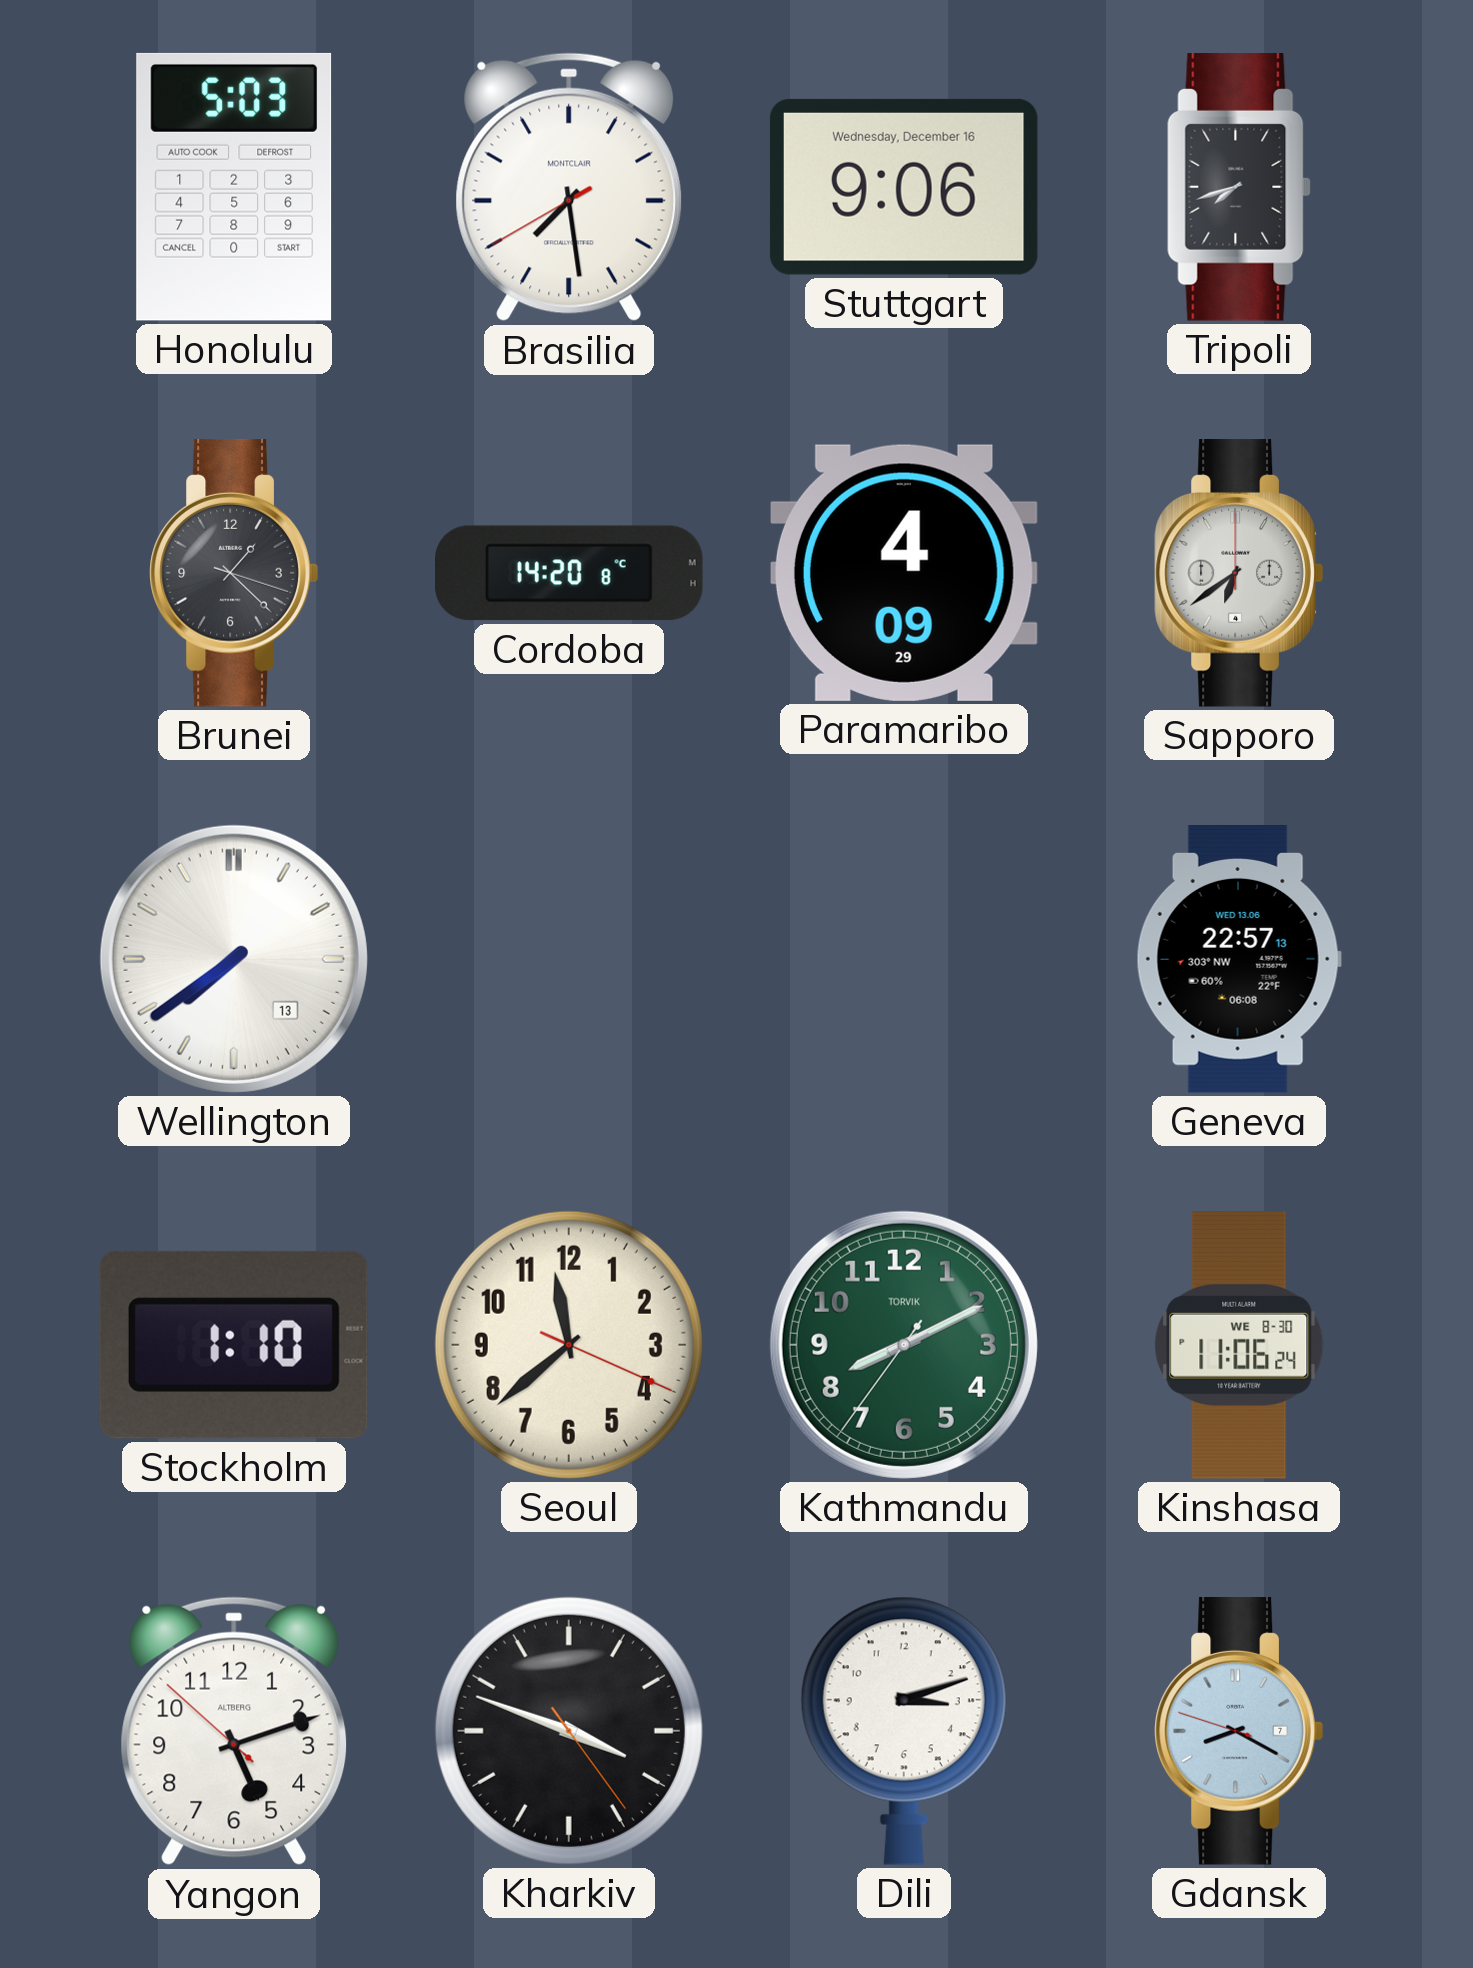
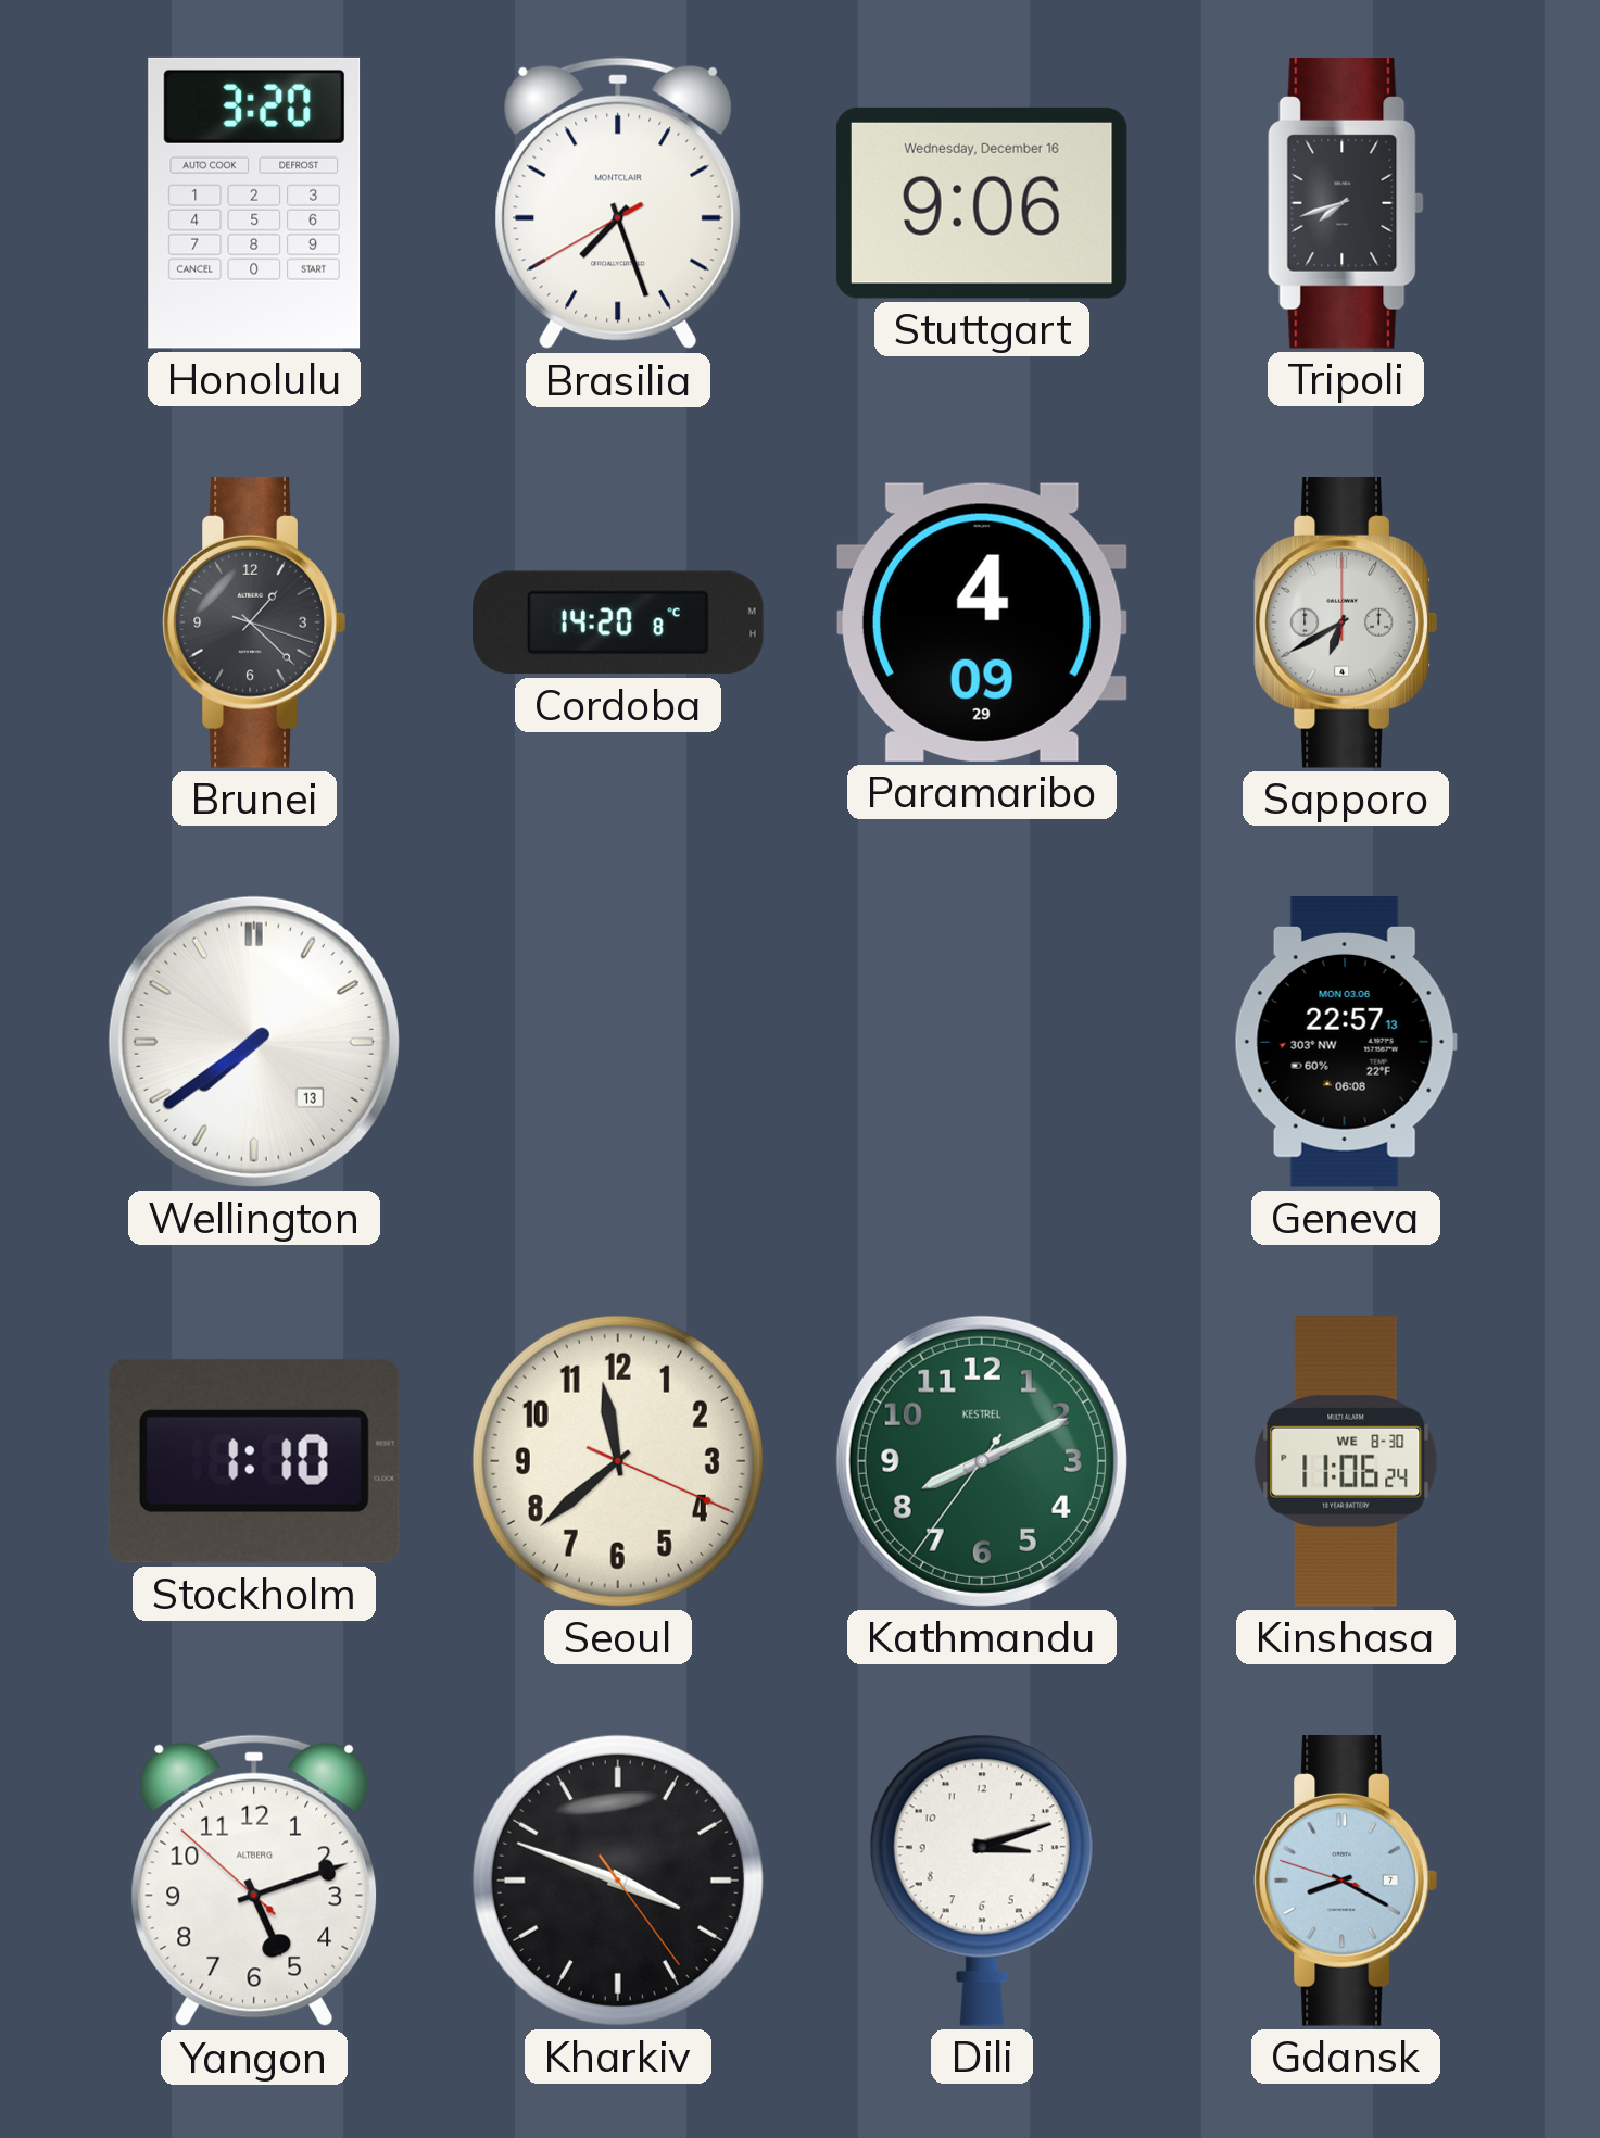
Honolulu: 5:03 -> 3:20
Brasilia: 7:28 -> 7:26
Sapporo: 6:39 -> 6:40
Geneva date: WED 13.06 -> MON 03.06
Kathmandu brand: TORVIK -> KESTREL
